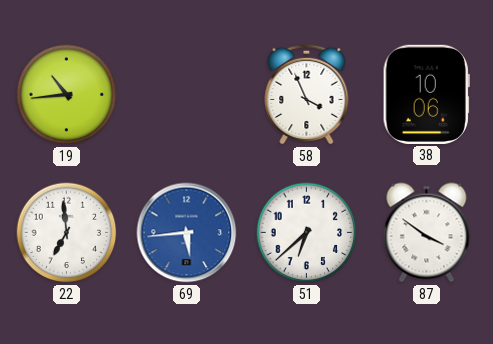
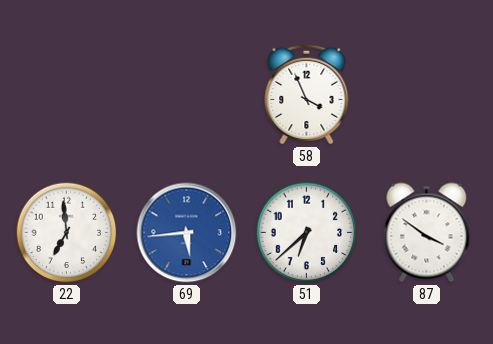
19: 10:44 -> none
38: 10:06 -> none
